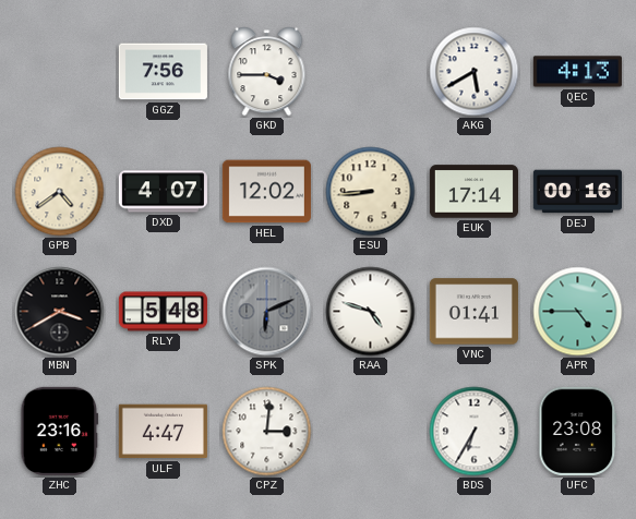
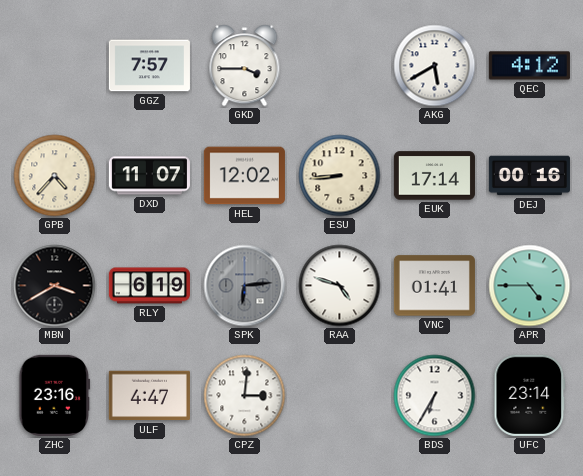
GGZ: 7:56 -> 7:57
QEC: 4:13 -> 4:12
GPB: 4:39 -> 4:37
DXD: 4:07 -> 11:07
RLY: 5:48 -> 6:19
SPK: 6:11 -> 6:14
UFC: 23:08 -> 23:14
